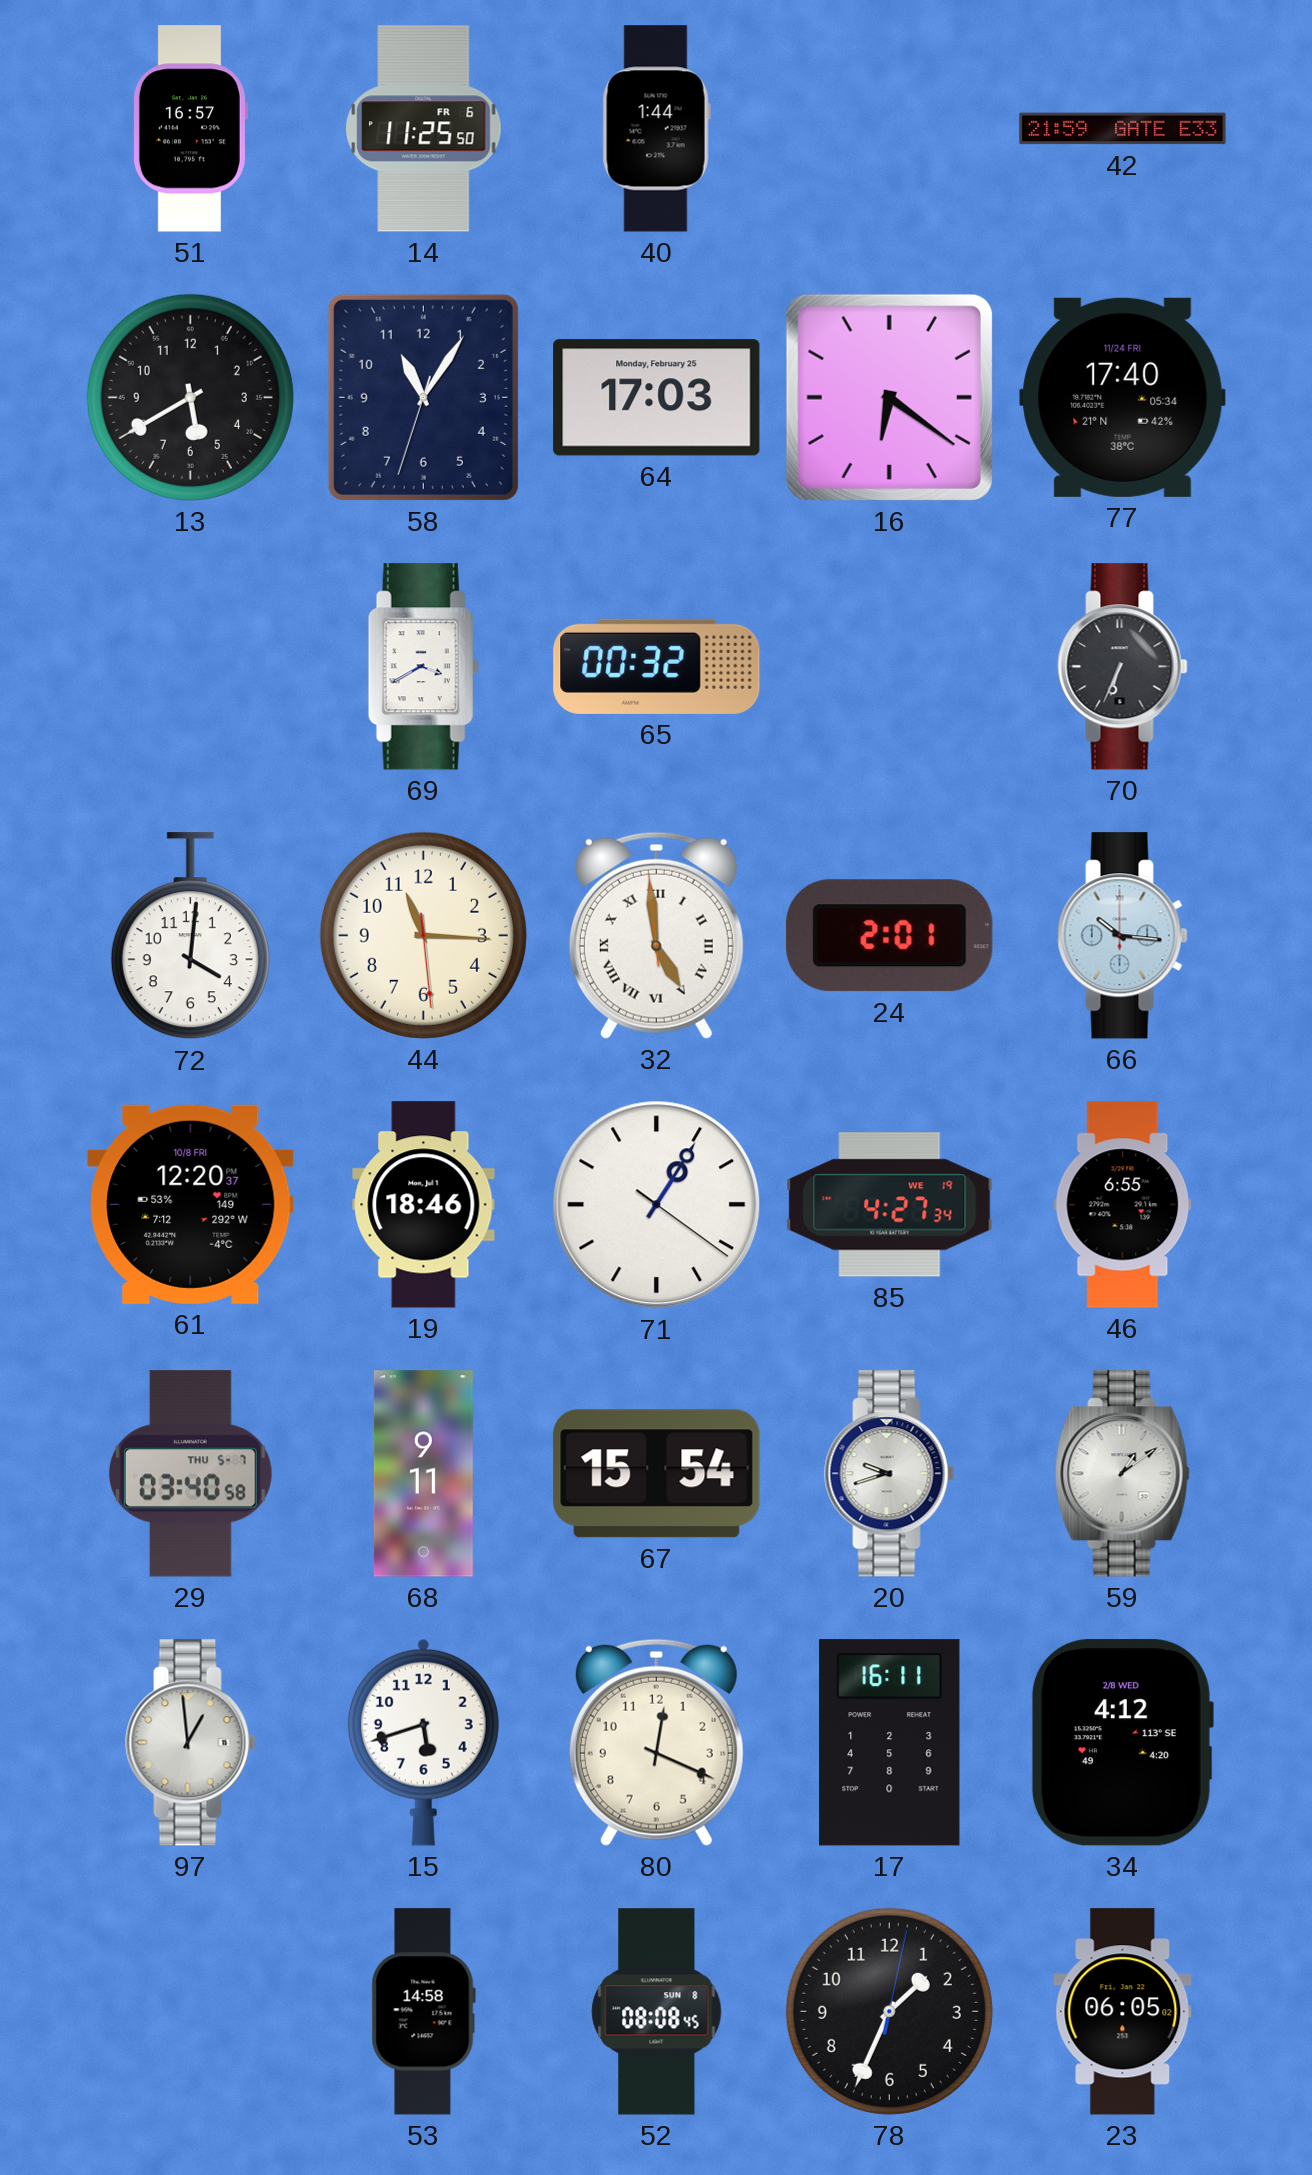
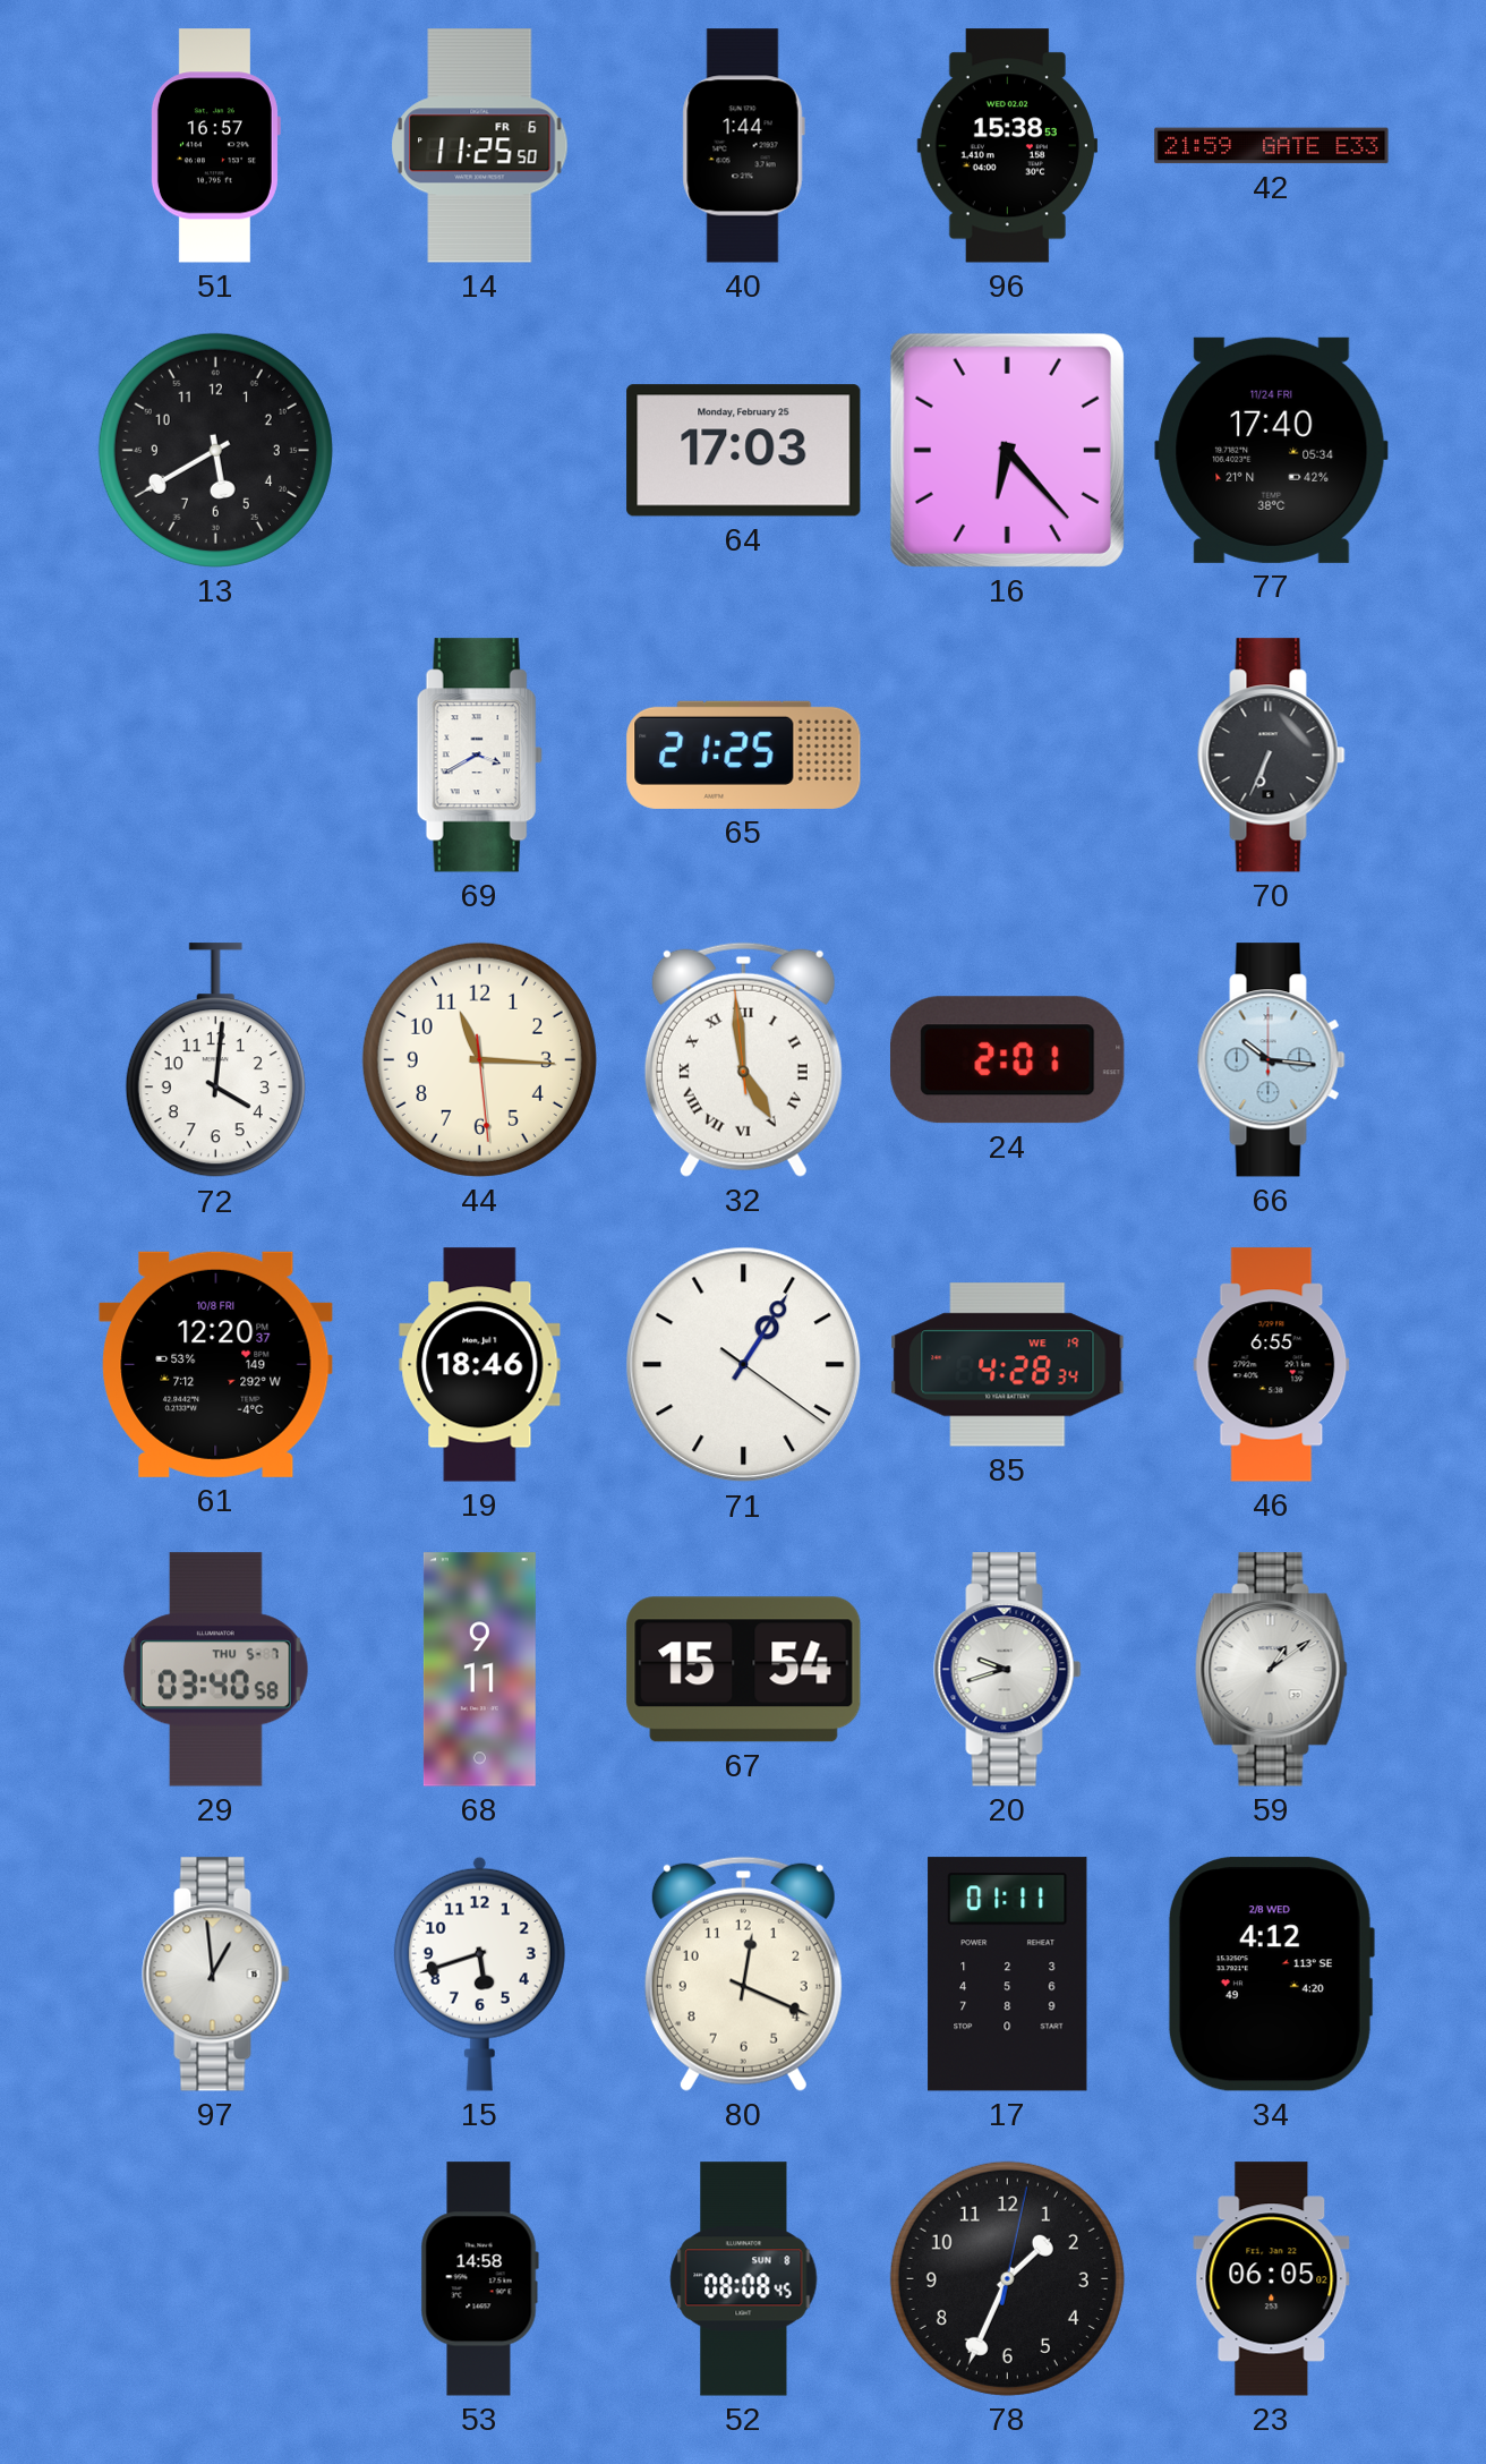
96: none -> 15:38
58: 11:05 -> none
16: 6:21 -> 6:23
65: 00:32 -> 21:25
85: 4:27 -> 4:28
17: 16:11 -> 01:11
